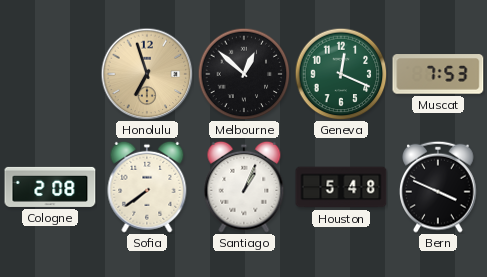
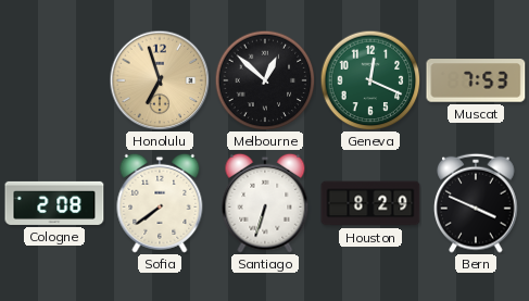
Santiago: 1:04 -> 6:33
Houston: 5:48 -> 8:29
